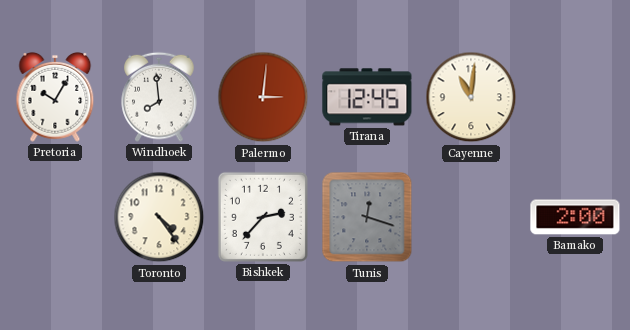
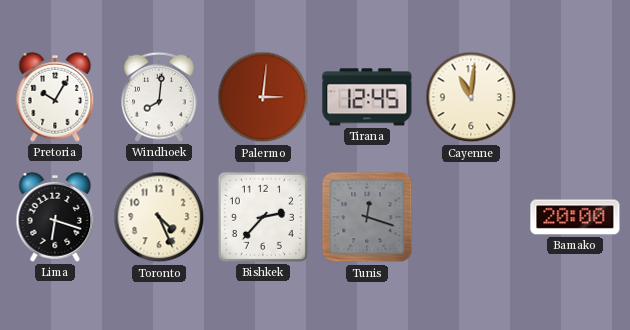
Windhoek: 7:59 -> 8:01
Lima: none -> 6:18
Toronto: 4:24 -> 4:26
Bamako: 2:00 -> 20:00
